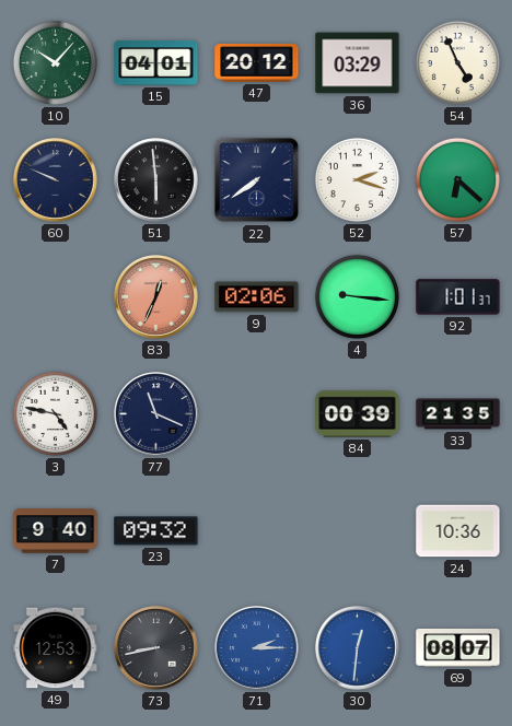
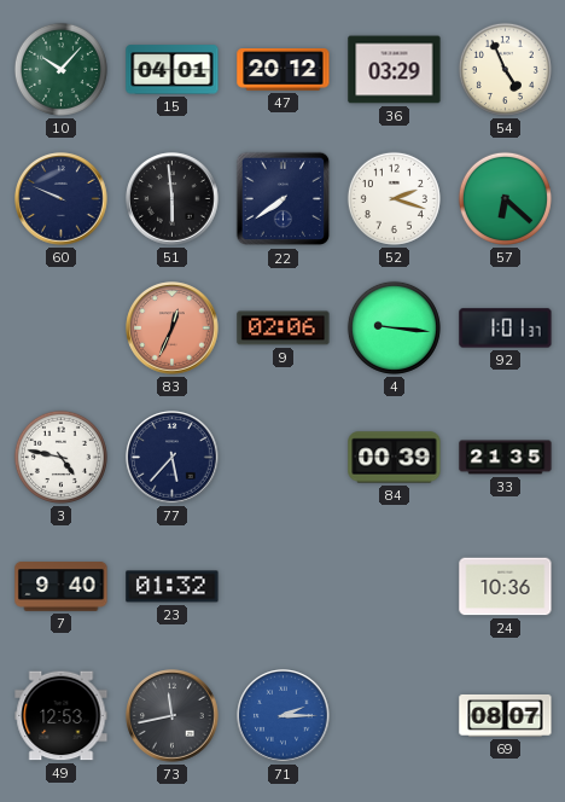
77: 11:19 -> 5:37
23: 09:32 -> 01:32
73: 8:43 -> 11:43
30: 12:31 -> none
